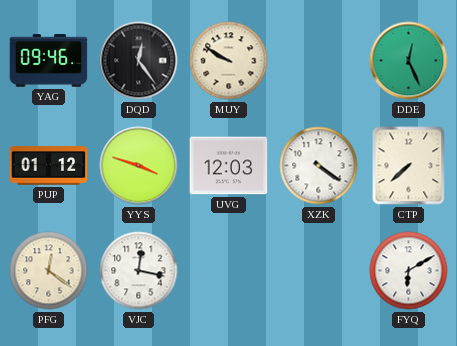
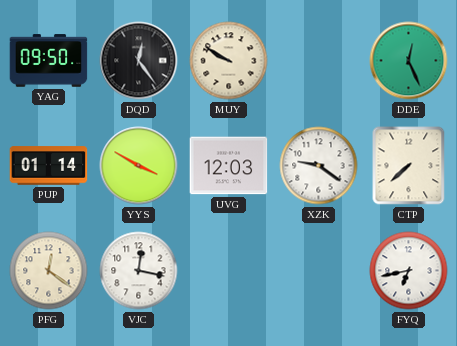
YAG: 09:46 -> 09:50
PUP: 01:12 -> 01:14
YYS: 3:48 -> 3:50
XZK: 4:21 -> 9:21
FYQ: 6:10 -> 6:43
